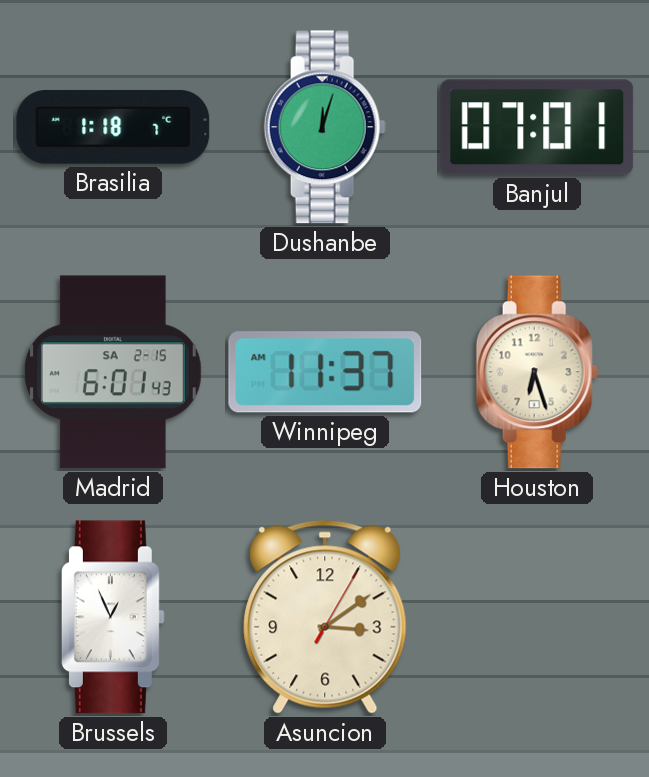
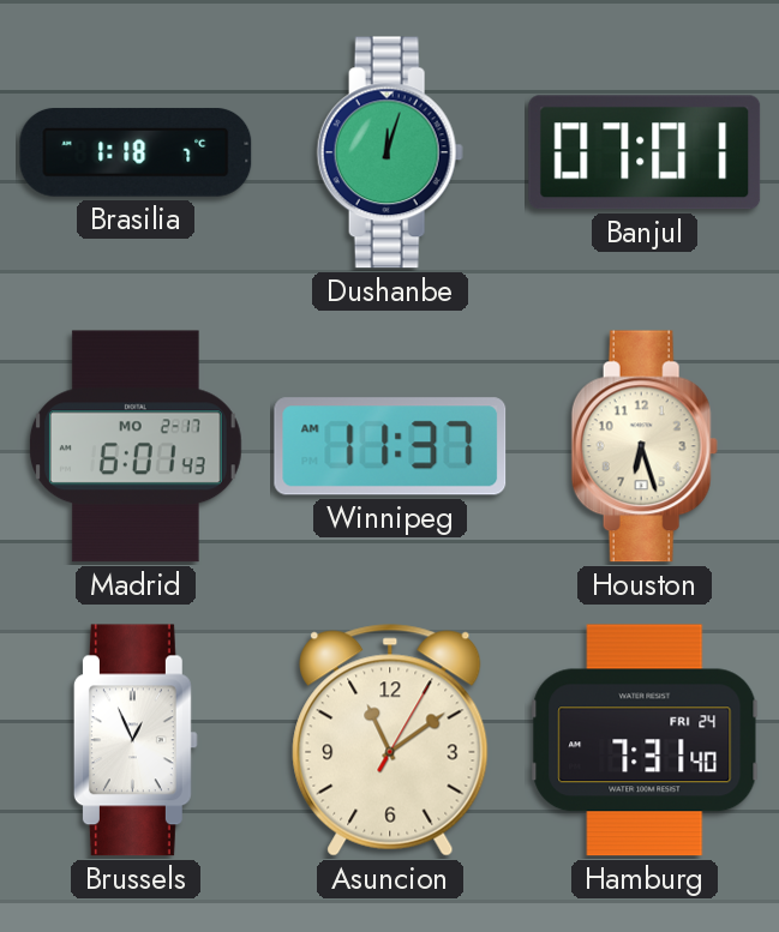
Madrid date: SA 2-15 -> MO 2-17
Asuncion: 3:09 -> 11:09
Hamburg: none -> 7:31
